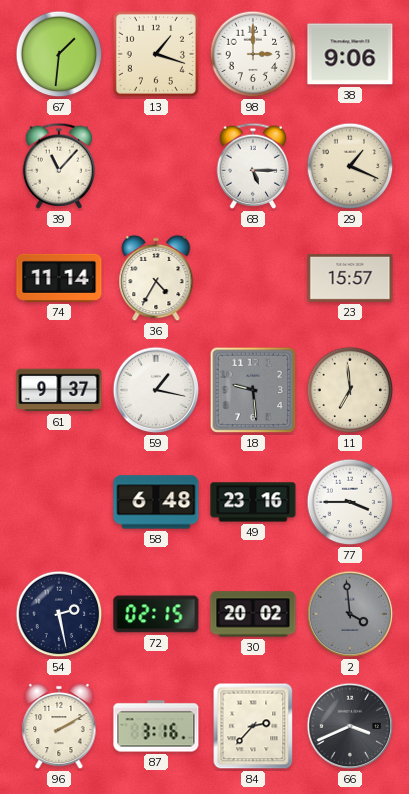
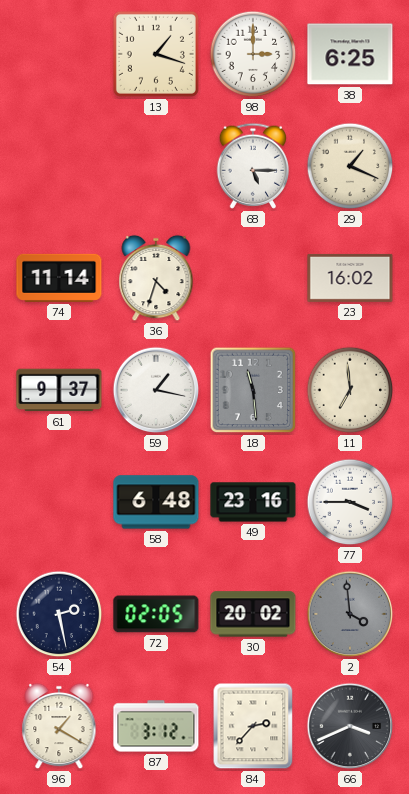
67: 1:31 -> none
38: 9:06 -> 6:25
39: 11:07 -> none
36: 4:35 -> 4:33
23: 15:57 -> 16:02
18: 9:29 -> 11:29
72: 02:15 -> 02:05
96: 2:10 -> 1:20
87: 3:16 -> 3:12
